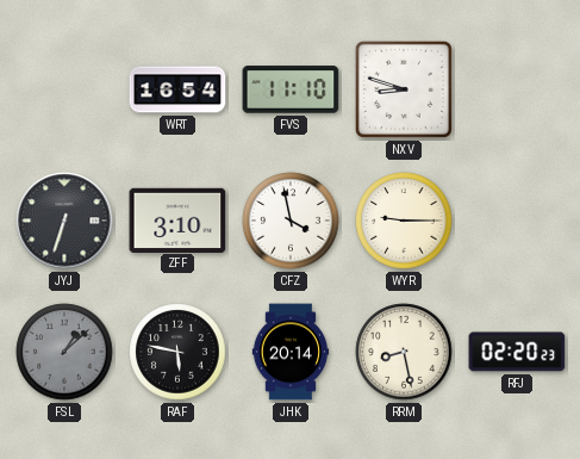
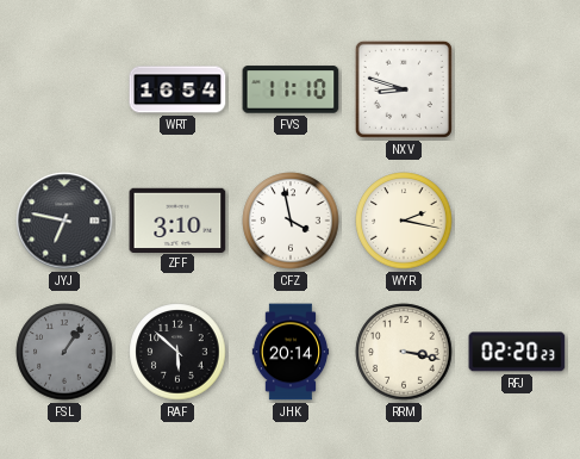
JYJ: 6:33 -> 6:47
WYR: 9:15 -> 2:17
FSL: 1:08 -> 1:06
RAF: 5:47 -> 5:52
RRM: 8:28 -> 3:17
